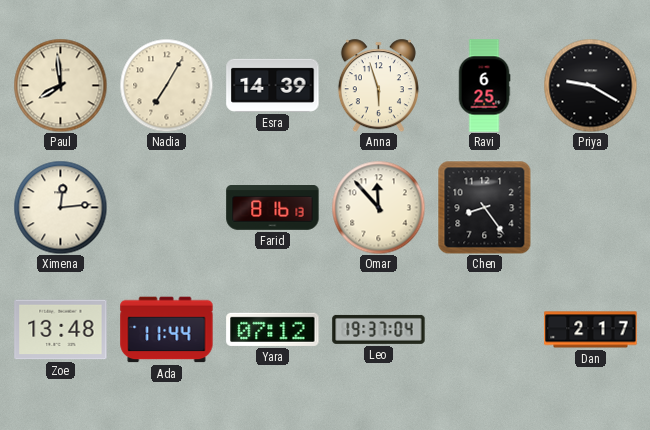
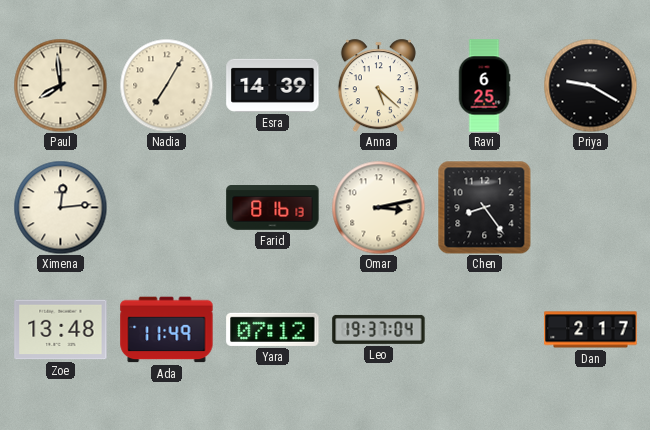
Anna: 5:57 -> 5:22
Omar: 11:53 -> 3:13
Ada: 11:44 -> 11:49
